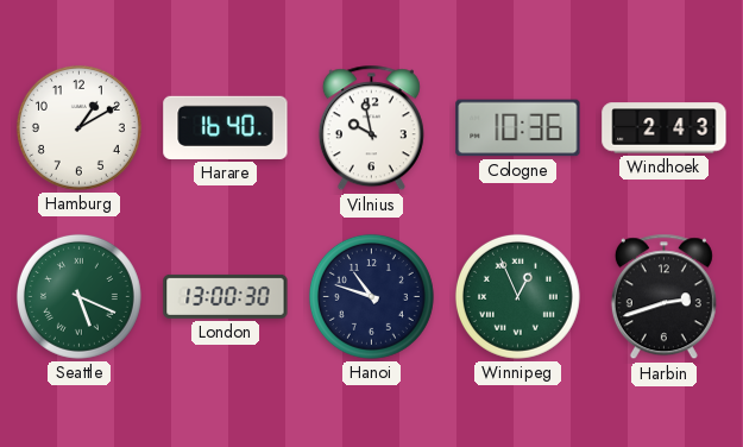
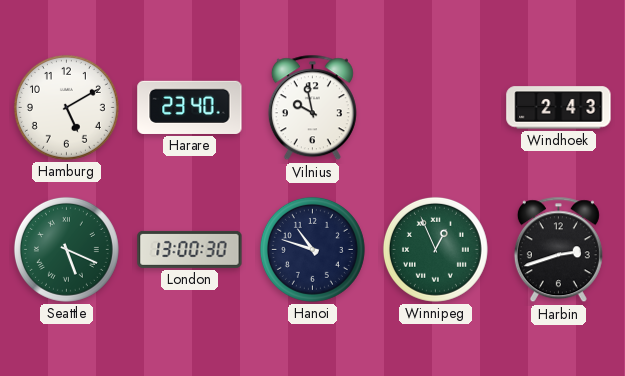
Hamburg: 1:10 -> 5:10
Harare: 16:40 -> 23:40
Cologne: 10:36 -> none
